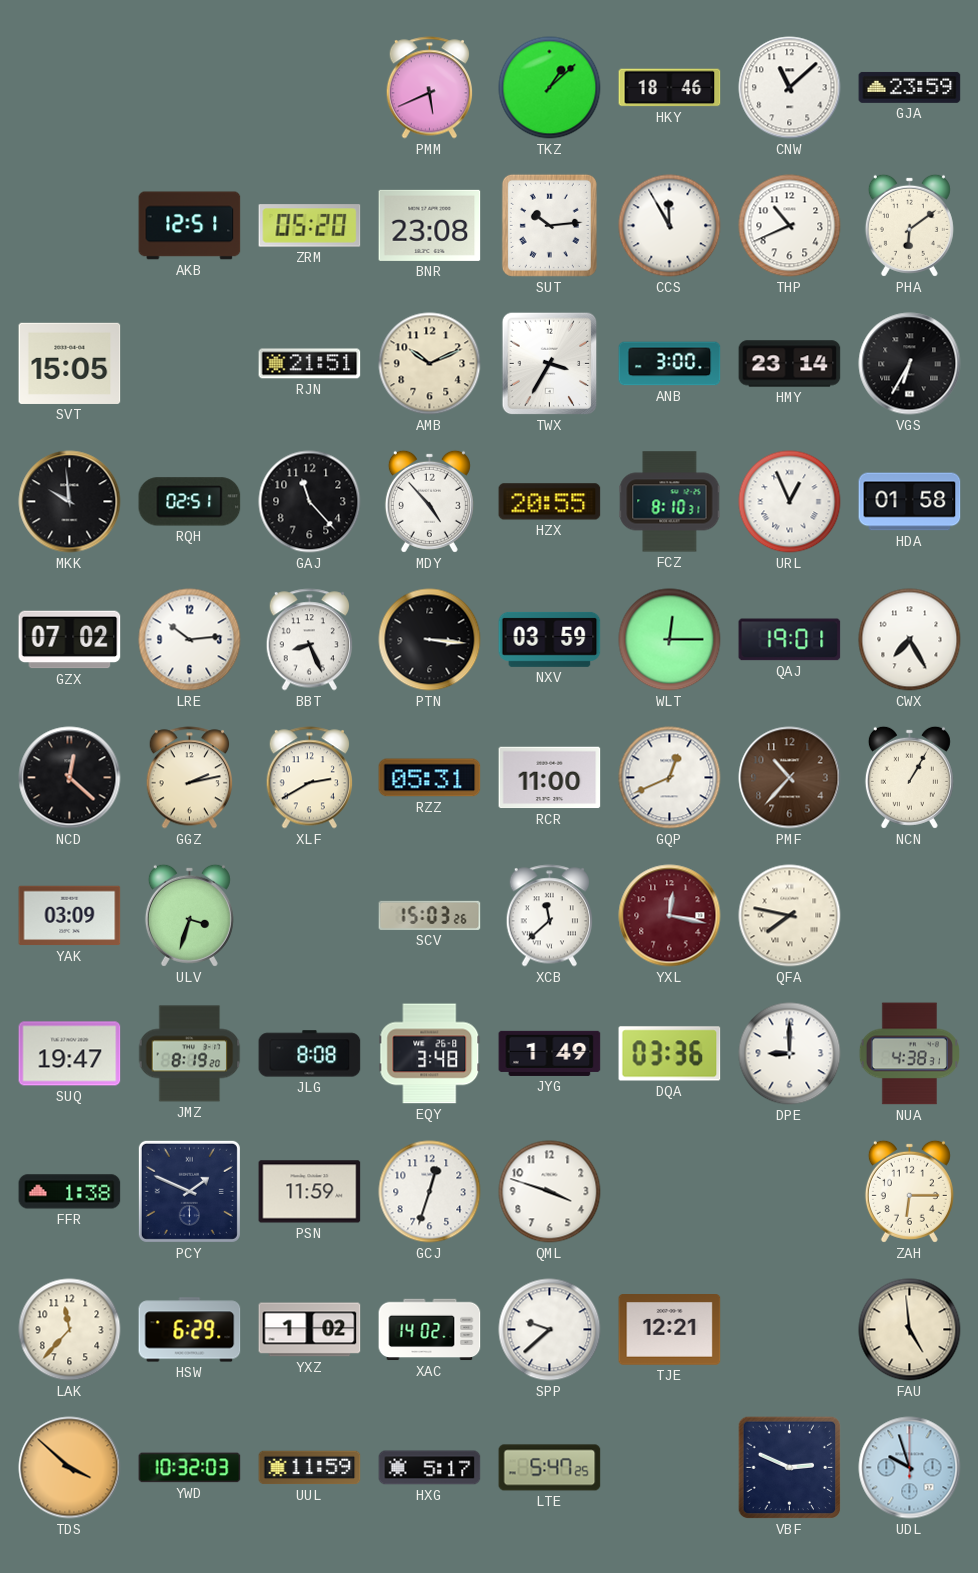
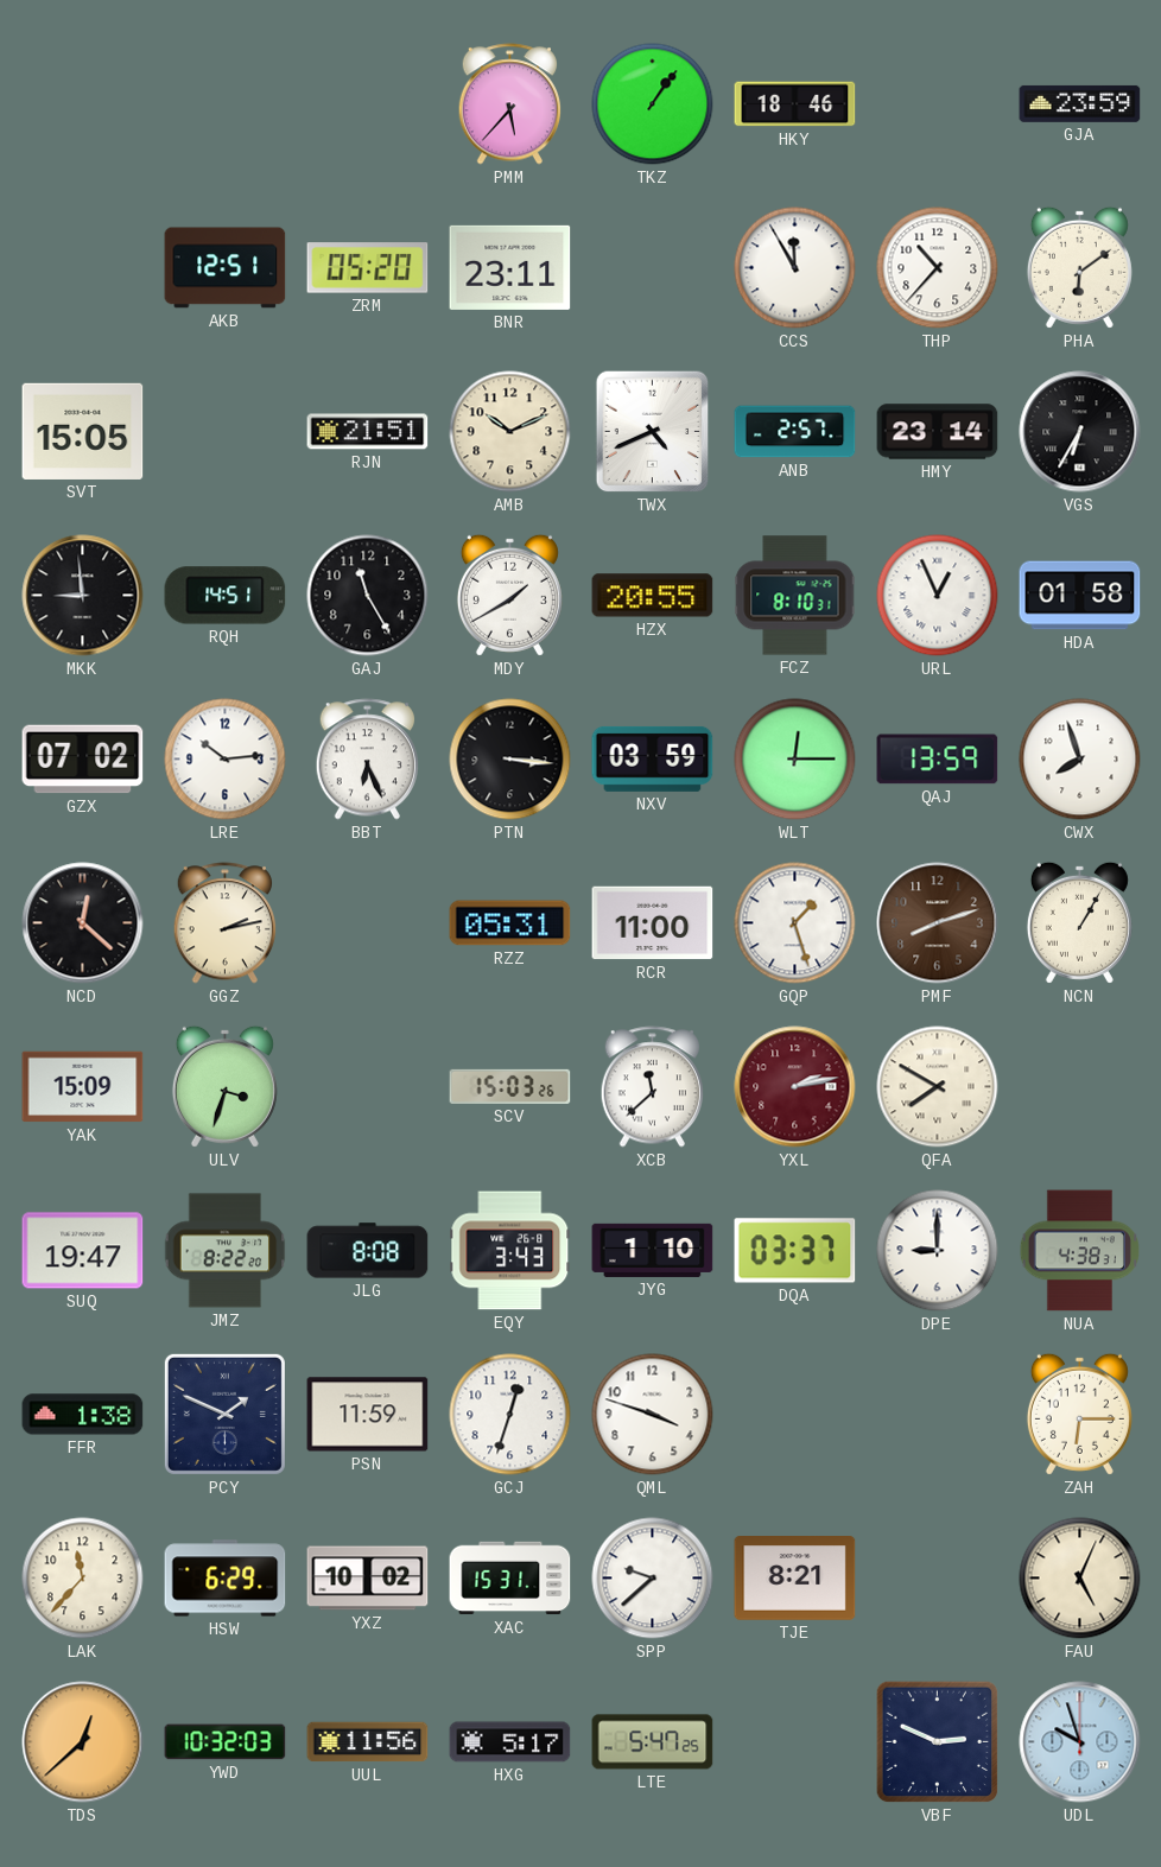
PMM: 5:41 -> 5:37
TKZ: 1:08 -> 1:06
CNW: 11:08 -> none
BNR: 23:08 -> 23:11
SUT: 10:14 -> none
THP: 10:41 -> 10:37
TWX: 3:35 -> 4:41
ANB: 3:00 -> 2:57
MKK: 9:59 -> 8:59
RQH: 02:51 -> 14:51
GAJ: 11:23 -> 11:25
MDY: 4:53 -> 1:40
BBT: 8:26 -> 6:26
QAJ: 19:01 -> 13:59
CWX: 7:25 -> 7:57
XLF: 2:40 -> none
GQP: 12:41 -> 1:27
PMF: 10:37 -> 8:12
YAK: 03:09 -> 15:09
YXL: 12:17 -> 2:13
QFA: 7:47 -> 7:50
JMZ: 8:19 -> 8:22
EQY: 3:48 -> 3:43
JYG: 1:49 -> 1:10
DQA: 03:36 -> 03:37
YXZ: 1:02 -> 10:02
XAC: 14:02 -> 15:31
TJE: 12:21 -> 8:21
FAU: 4:59 -> 5:04
TDS: 3:52 -> 12:38
UUL: 11:59 -> 11:56
